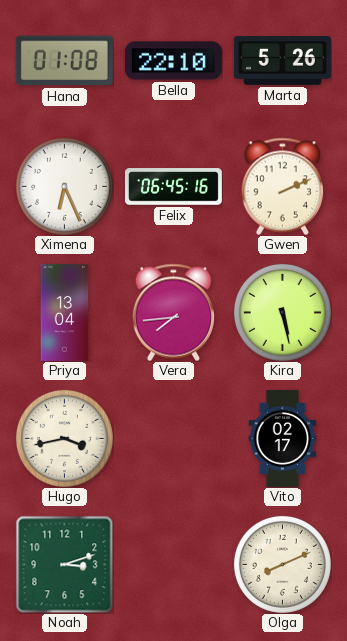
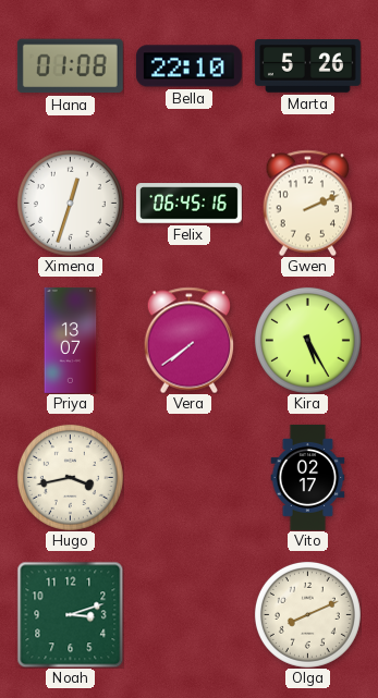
Ximena: 6:26 -> 12:33
Priya: 13:04 -> 13:07
Vera: 7:44 -> 7:39
Kira: 5:28 -> 5:25
